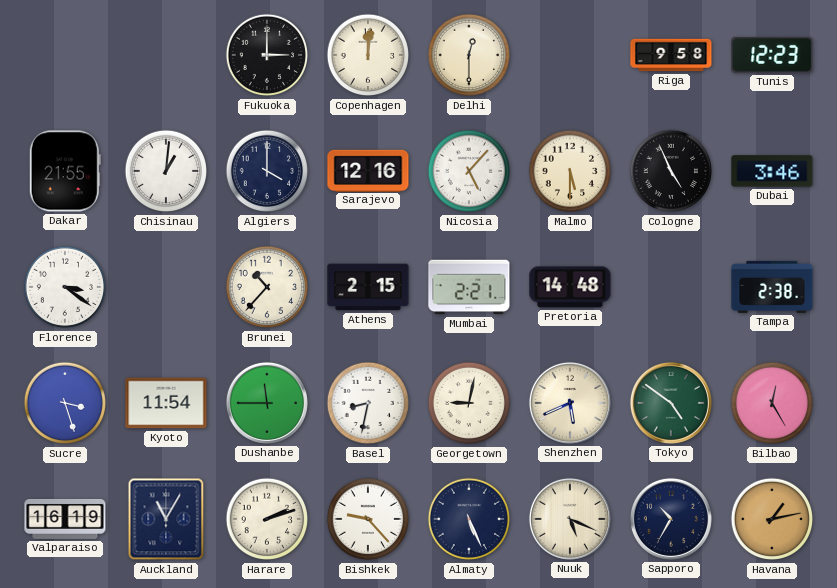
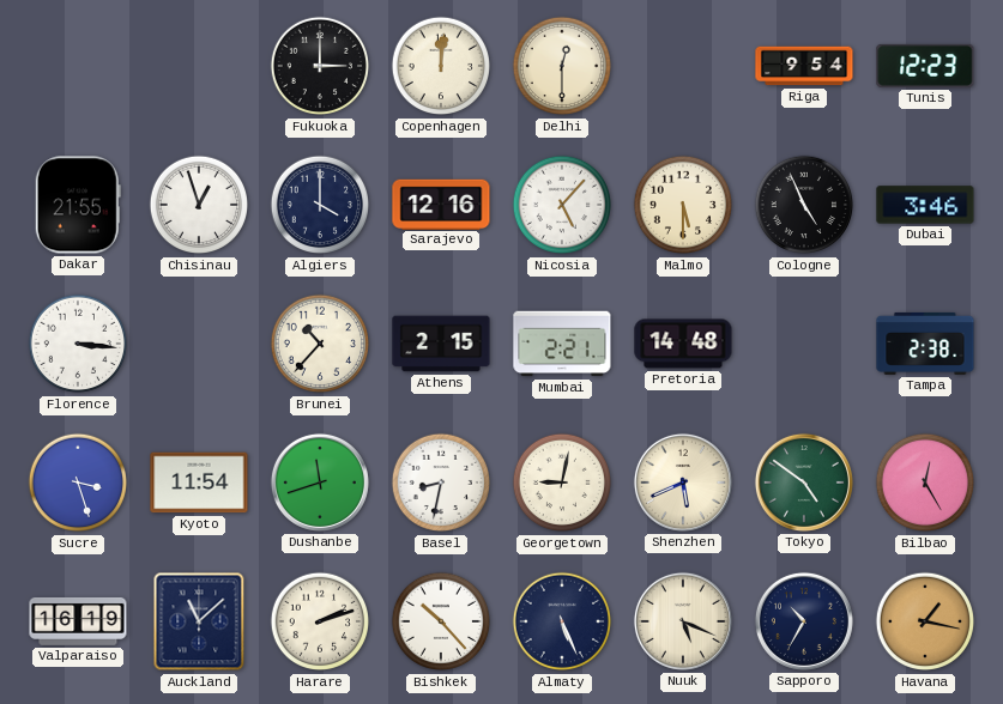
Riga: 9:58 -> 9:54
Chisinau: 1:01 -> 12:57
Florence: 3:21 -> 3:16
Dushanbe: 11:45 -> 11:42
Auckland: 11:05 -> 11:08
Bishkek: 9:23 -> 10:23
Havana: 1:13 -> 1:17
